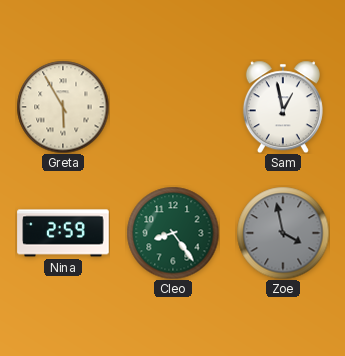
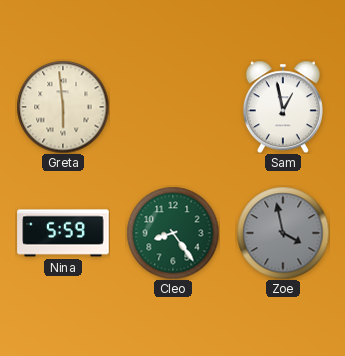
Greta: 5:55 -> 5:59
Nina: 2:59 -> 5:59
